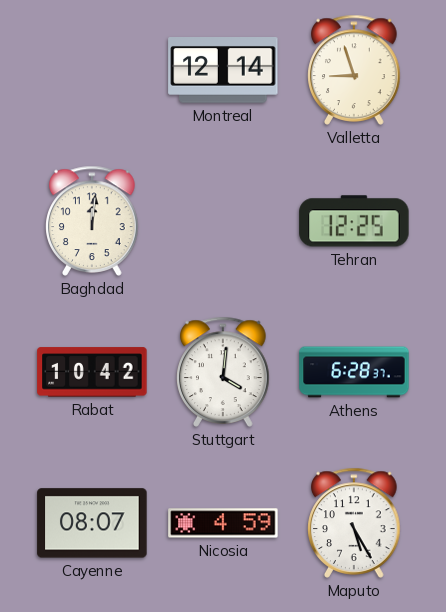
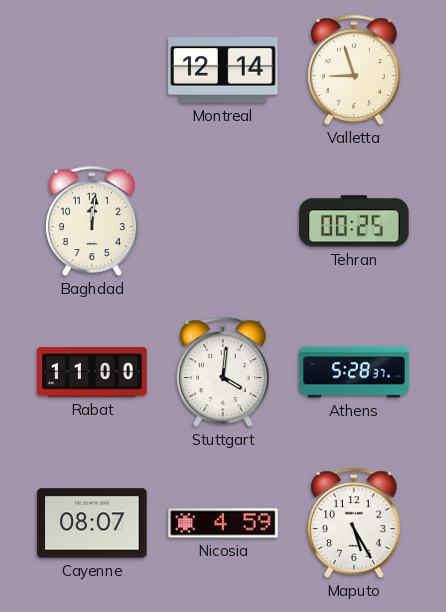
Tehran: 12:25 -> 00:25
Rabat: 10:42 -> 11:00
Athens: 6:28 -> 5:28
